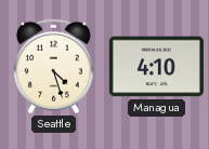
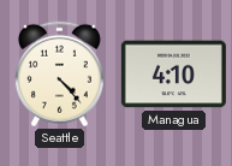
Seattle: 4:27 -> 4:23
